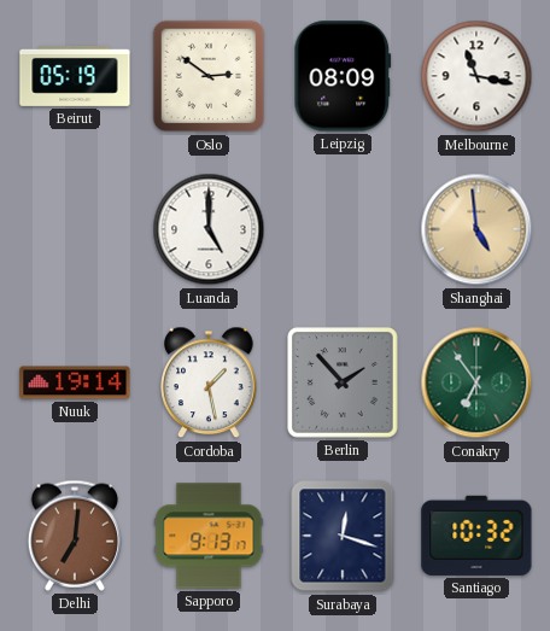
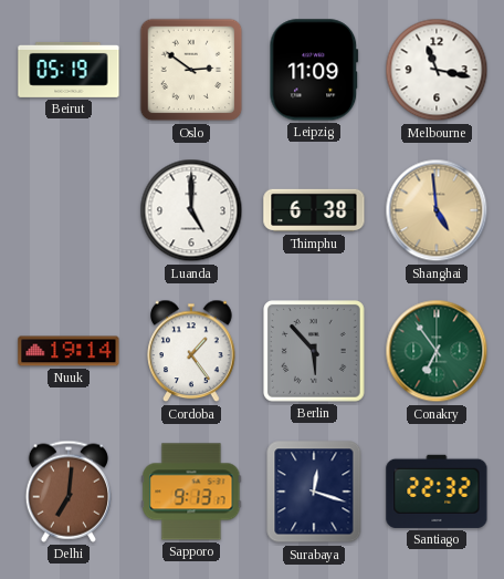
Leipzig: 08:09 -> 11:09
Thimphu: none -> 6:38
Cordoba: 1:28 -> 1:24
Berlin: 1:53 -> 5:53
Santiago: 10:32 -> 22:32
